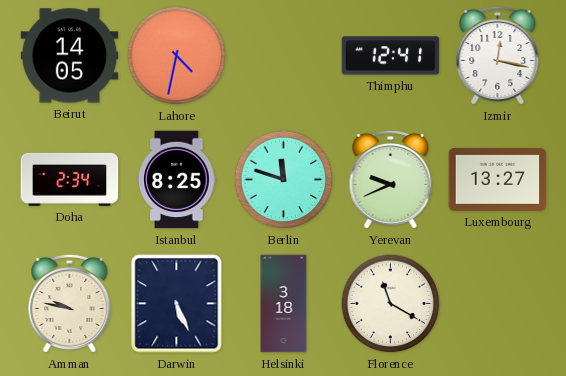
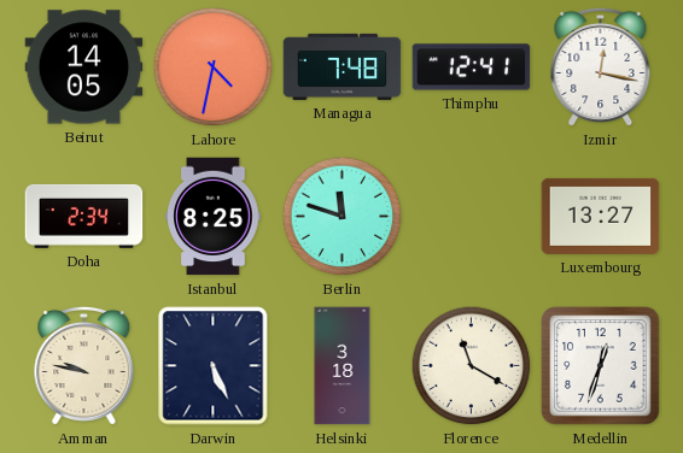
Managua: none -> 7:48
Yerevan: 9:41 -> none
Medellin: none -> 12:33
